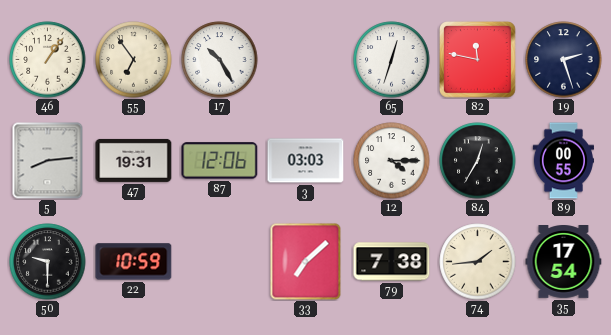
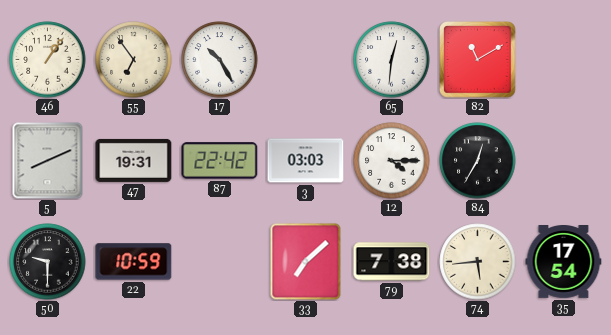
65: 12:33 -> 12:31
82: 11:47 -> 11:10
19: 2:27 -> none
5: 8:14 -> 8:11
87: 12:06 -> 22:42
89: 00:55 -> none
74: 1:44 -> 5:44
